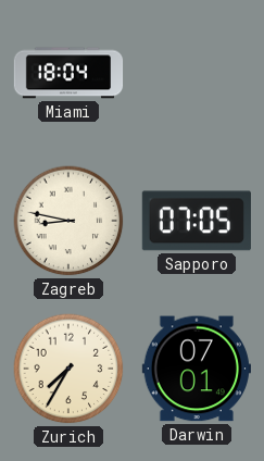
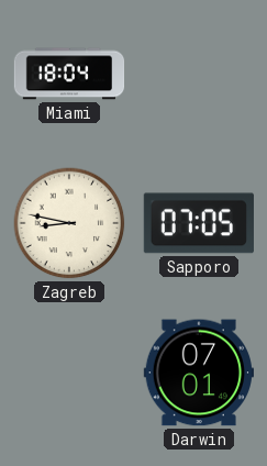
Zurich: 7:35 -> none
